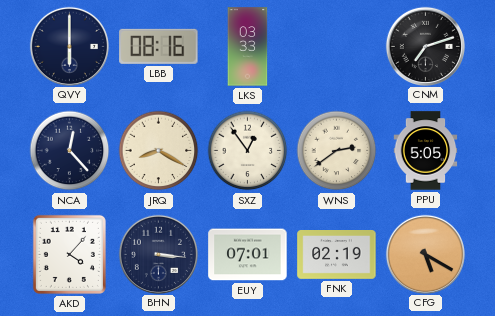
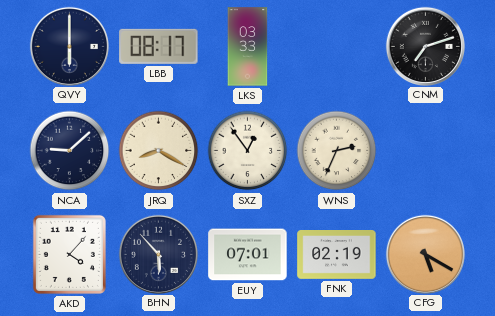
LBB: 08:16 -> 08:17
NCA: 12:23 -> 9:08
WNS: 2:39 -> 2:34
PPU: 5:05 -> none
BHN: 3:16 -> 5:53
